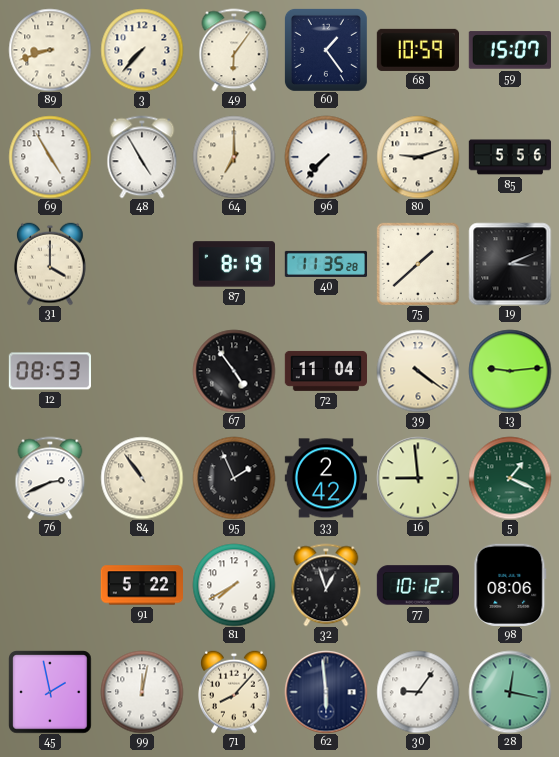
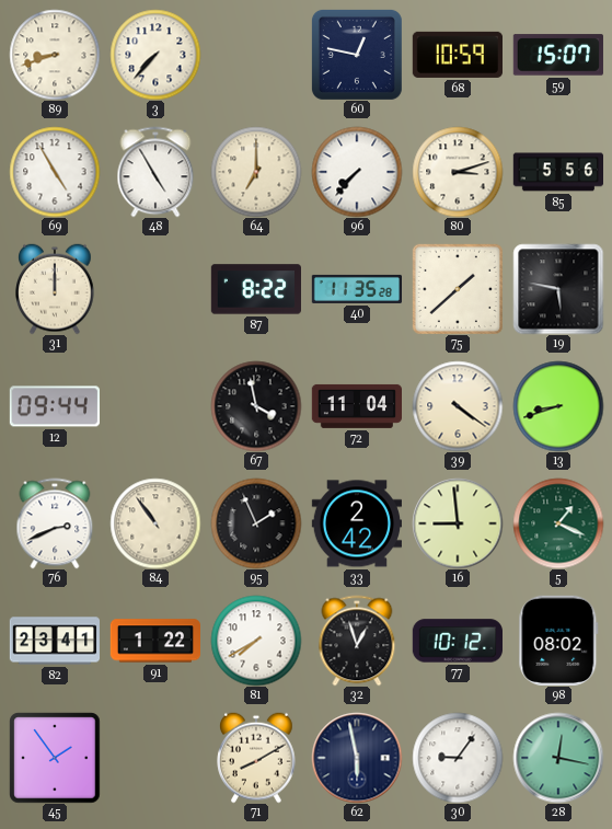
49: 6:06 -> none
60: 1:24 -> 12:47
80: 9:12 -> 3:12
31: 4:00 -> 12:00
87: 8:19 -> 8:22
19: 3:11 -> 5:47
12: 08:53 -> 09:44
67: 4:54 -> 3:58
13: 9:14 -> 8:42
82: none -> 23:41
91: 5:22 -> 1:22
98: 08:06 -> 08:02
45: 1:58 -> 1:54
99: 12:02 -> none
71: 8:07 -> 8:10
62: 5:59 -> 5:58
